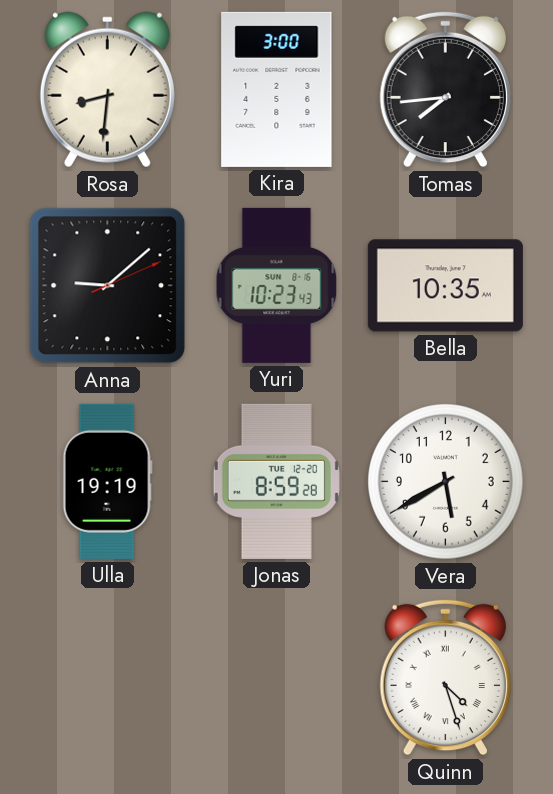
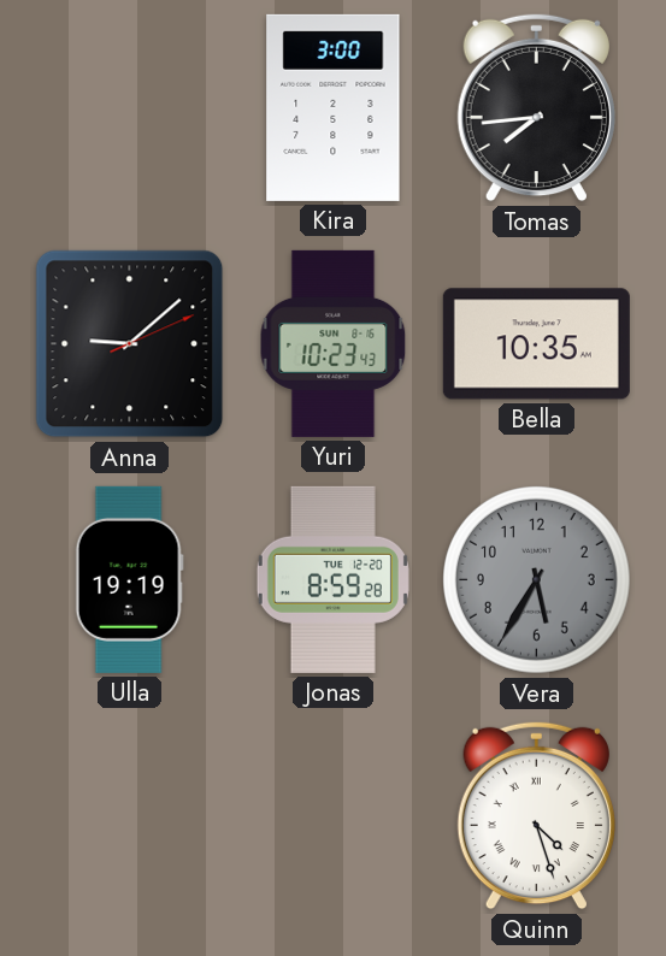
Rosa: 8:31 -> none
Vera: 5:40 -> 5:35
Vera dial: white -> grey
